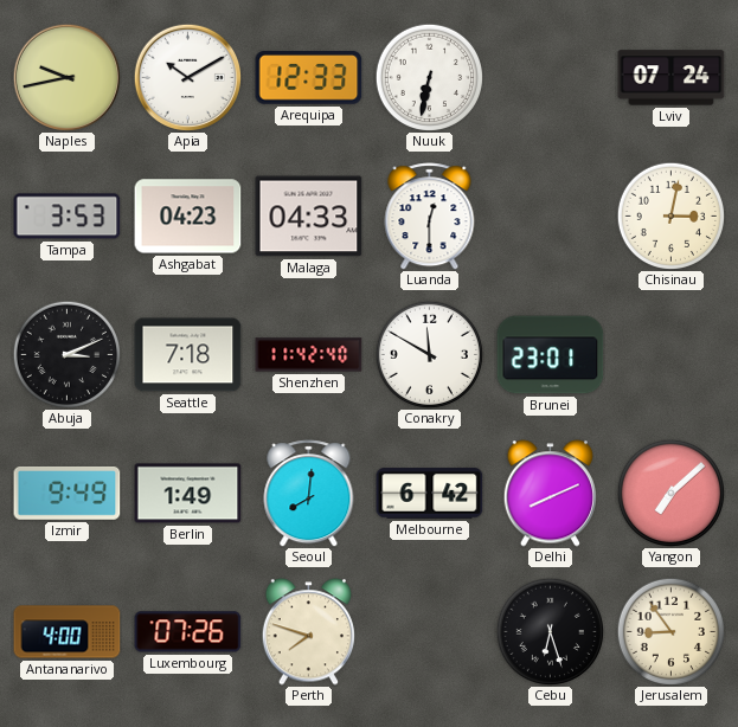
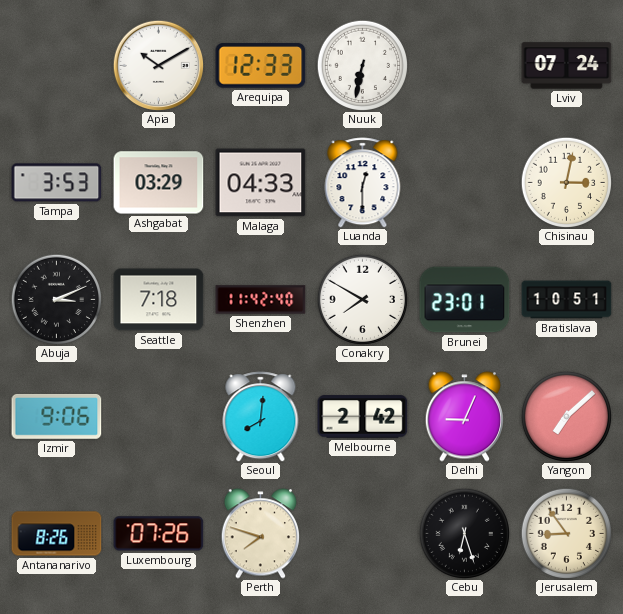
Naples: 9:43 -> none
Ashgabat: 04:23 -> 03:29
Conakry: 11:50 -> 7:50
Bratislava: none -> 10:51
Izmir: 9:49 -> 9:06
Berlin: 1:49 -> none
Melbourne: 6:42 -> 2:42
Delhi: 8:11 -> 9:04
Antananarivo: 4:00 -> 8:26
